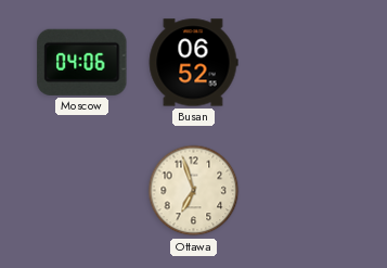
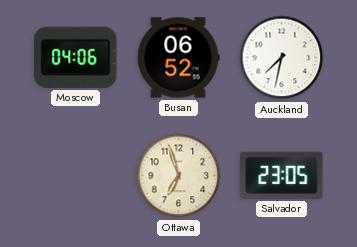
Auckland: none -> 7:32
Salvador: none -> 23:05
